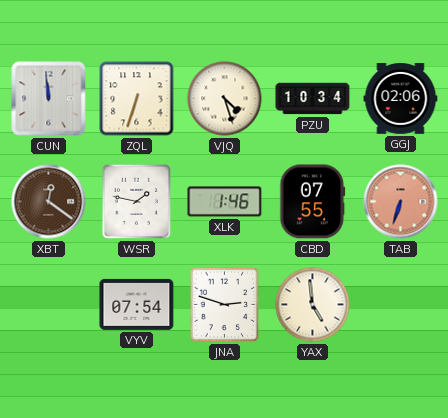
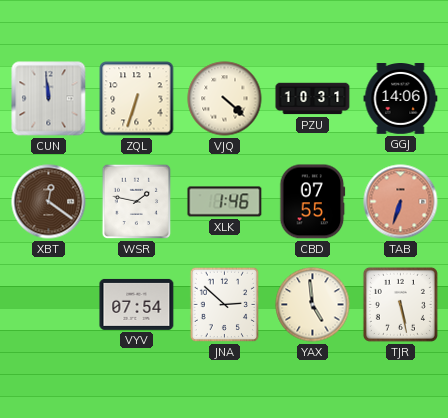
VJQ: 4:27 -> 4:22
PZU: 10:34 -> 10:31
GGJ: 02:06 -> 14:06
JNA: 2:48 -> 2:52
TJR: none -> 5:28
